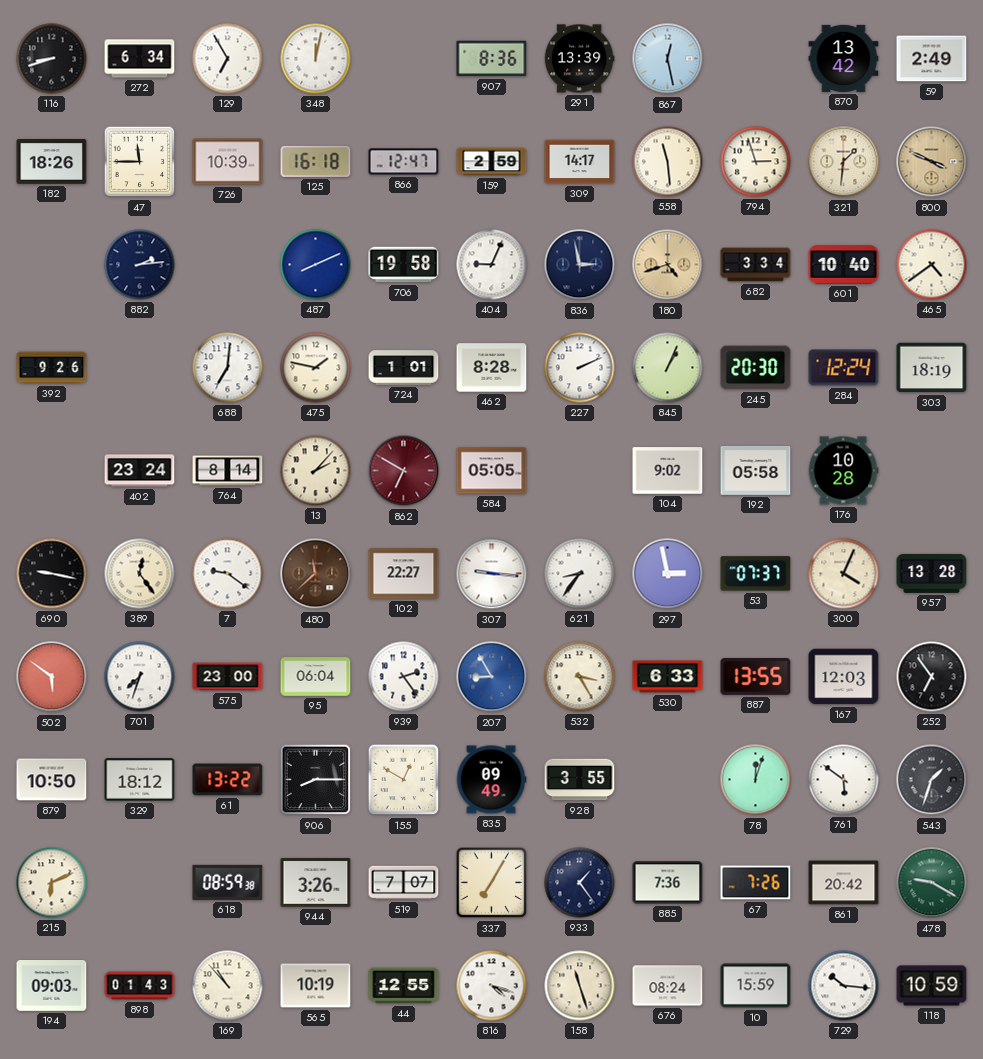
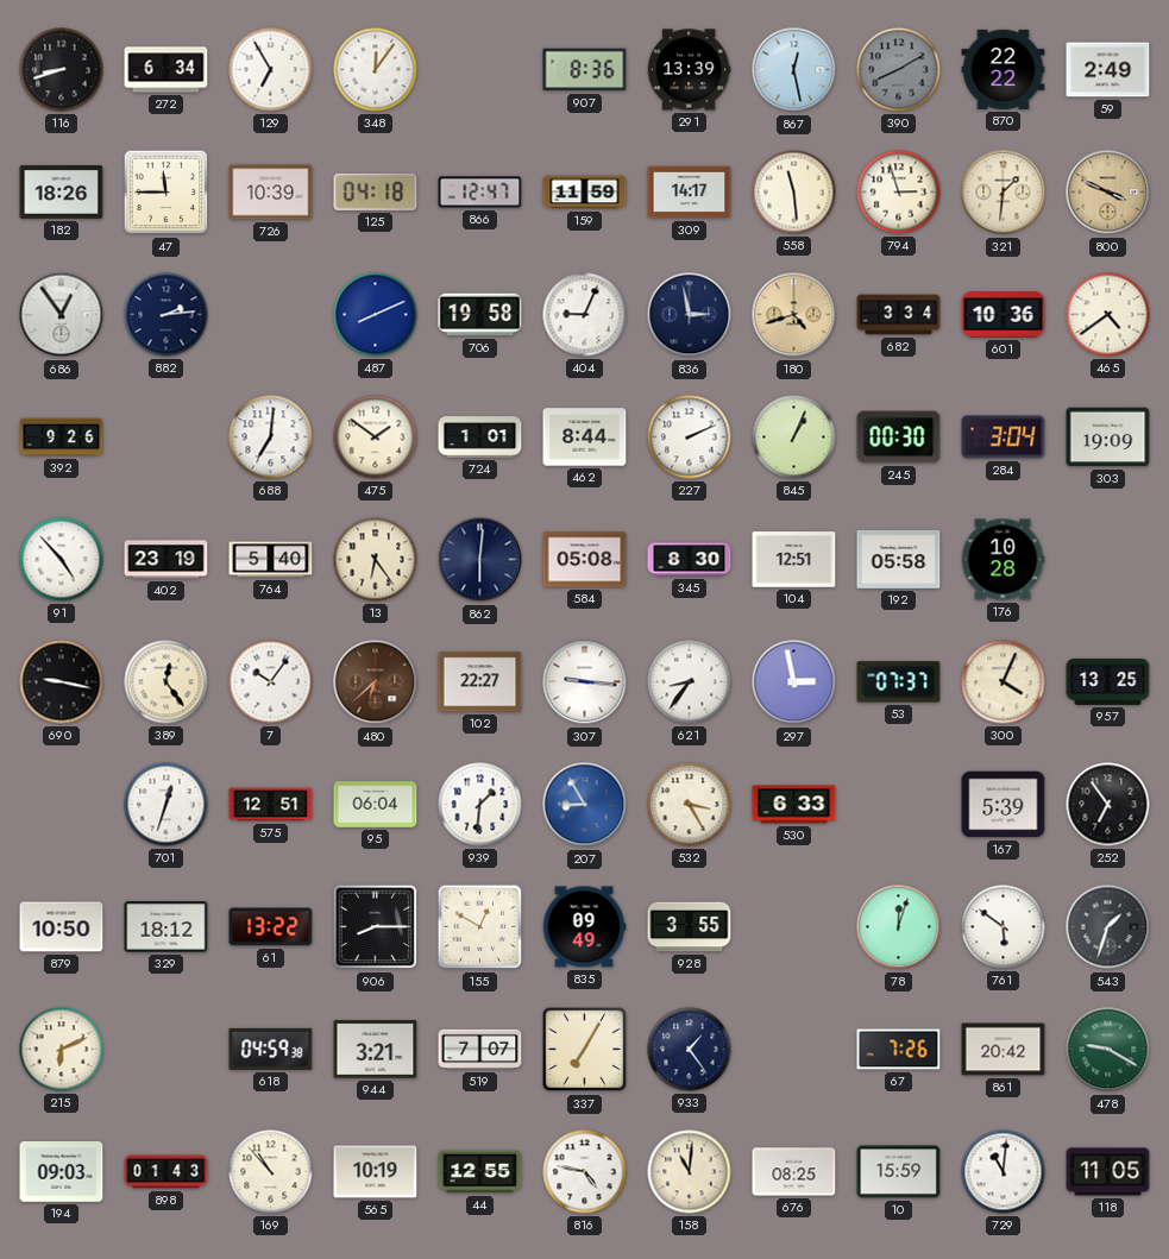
348: 12:02 -> 12:06
390: none -> 8:10
870: 13:42 -> 22:22
125: 16:18 -> 04:18
159: 2:59 -> 11:59
686: none -> 12:54
601: 10:40 -> 10:36
475: 1:47 -> 1:51
462: 8:28 -> 8:44
245: 20:30 -> 00:30
284: 12:24 -> 3:04
303: 18:19 -> 19:09
91: none -> 4:53
402: 23:24 -> 23:19
764: 8:14 -> 5:40
13: 2:07 -> 6:24
862: 6:50 -> 6:01
862 dial: burgundy -> navy
584: 05:05 -> 05:08
345: none -> 8:30
104: 9:02 -> 12:51
7: 9:21 -> 10:06
480: 11:38 -> 6:38
957: 13:28 -> 13:25
502: 5:51 -> none
701: 7:33 -> 12:33
575: 23:00 -> 12:51
939: 2:24 -> 1:31
887: 13:55 -> none
167: 12:03 -> 5:39
618: 08:59 -> 04:59
944: 3:26 -> 3:21
885: 7:36 -> none
816: 4:18 -> 4:47
158: 11:27 -> 11:01
676: 08:24 -> 08:25
729: 10:16 -> 11:01
118: 10:59 -> 11:05
